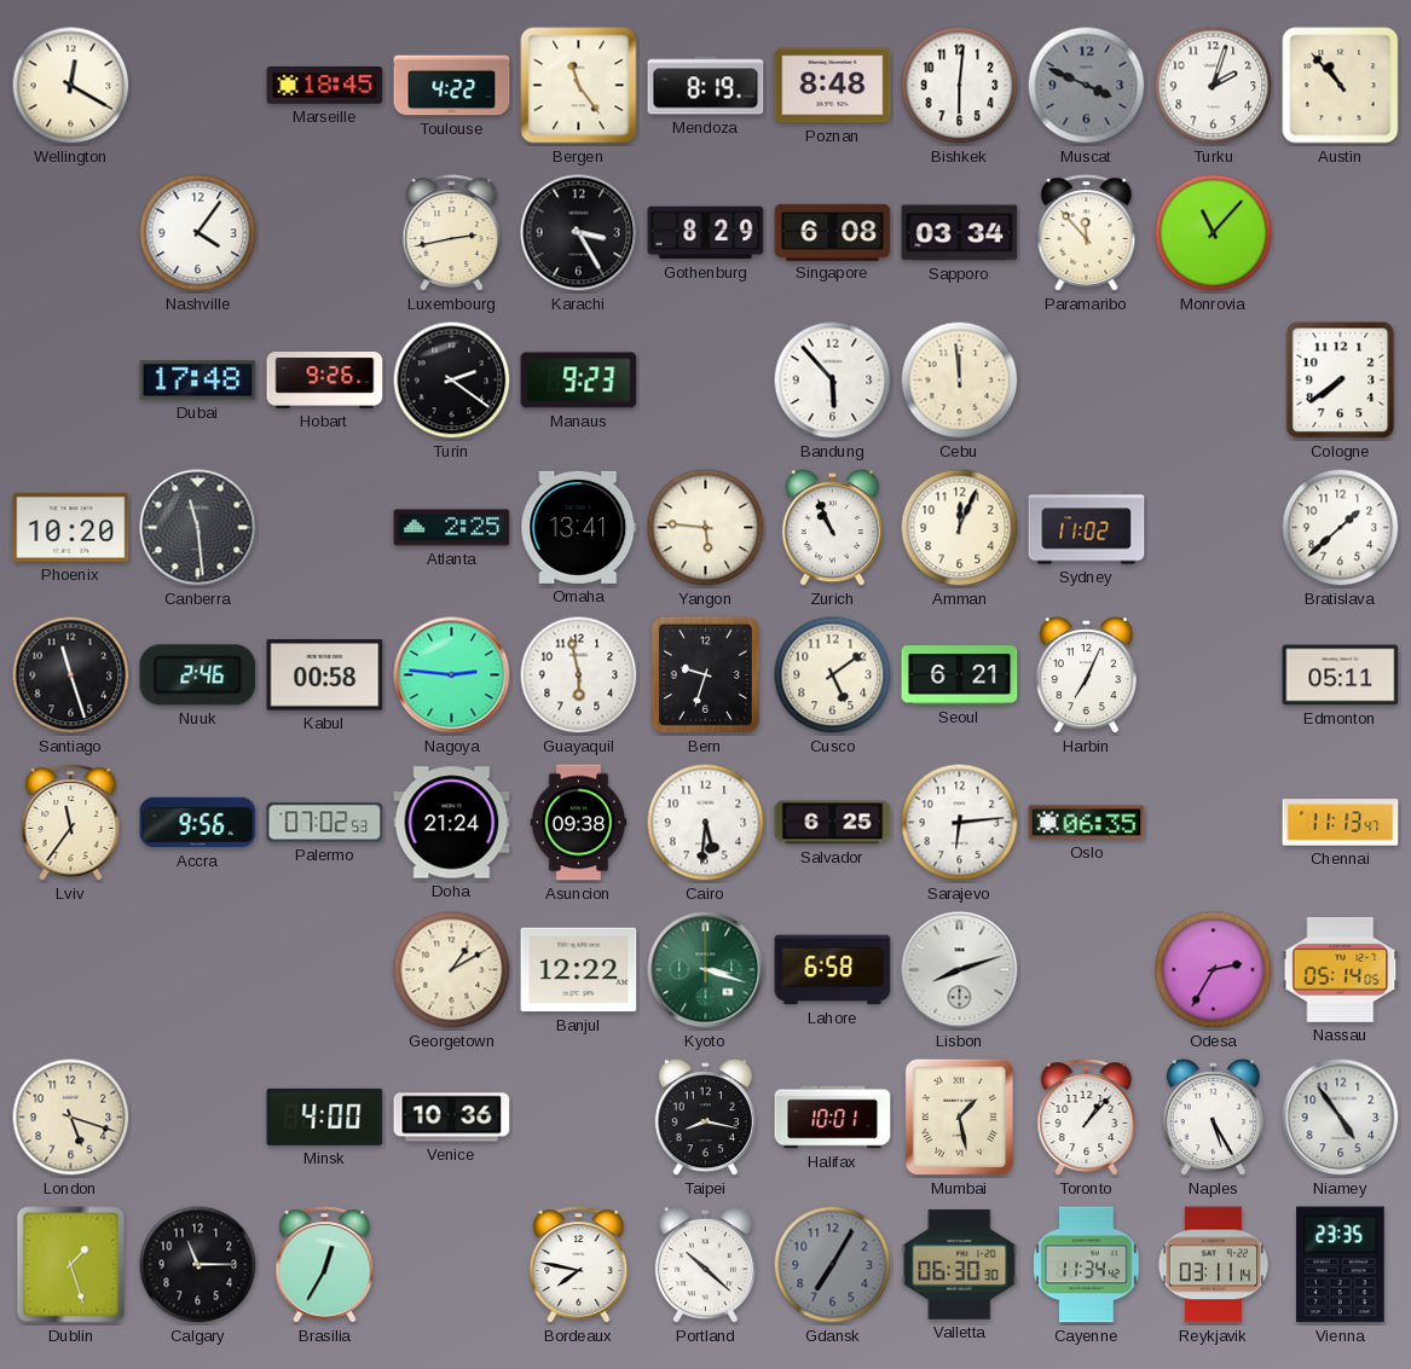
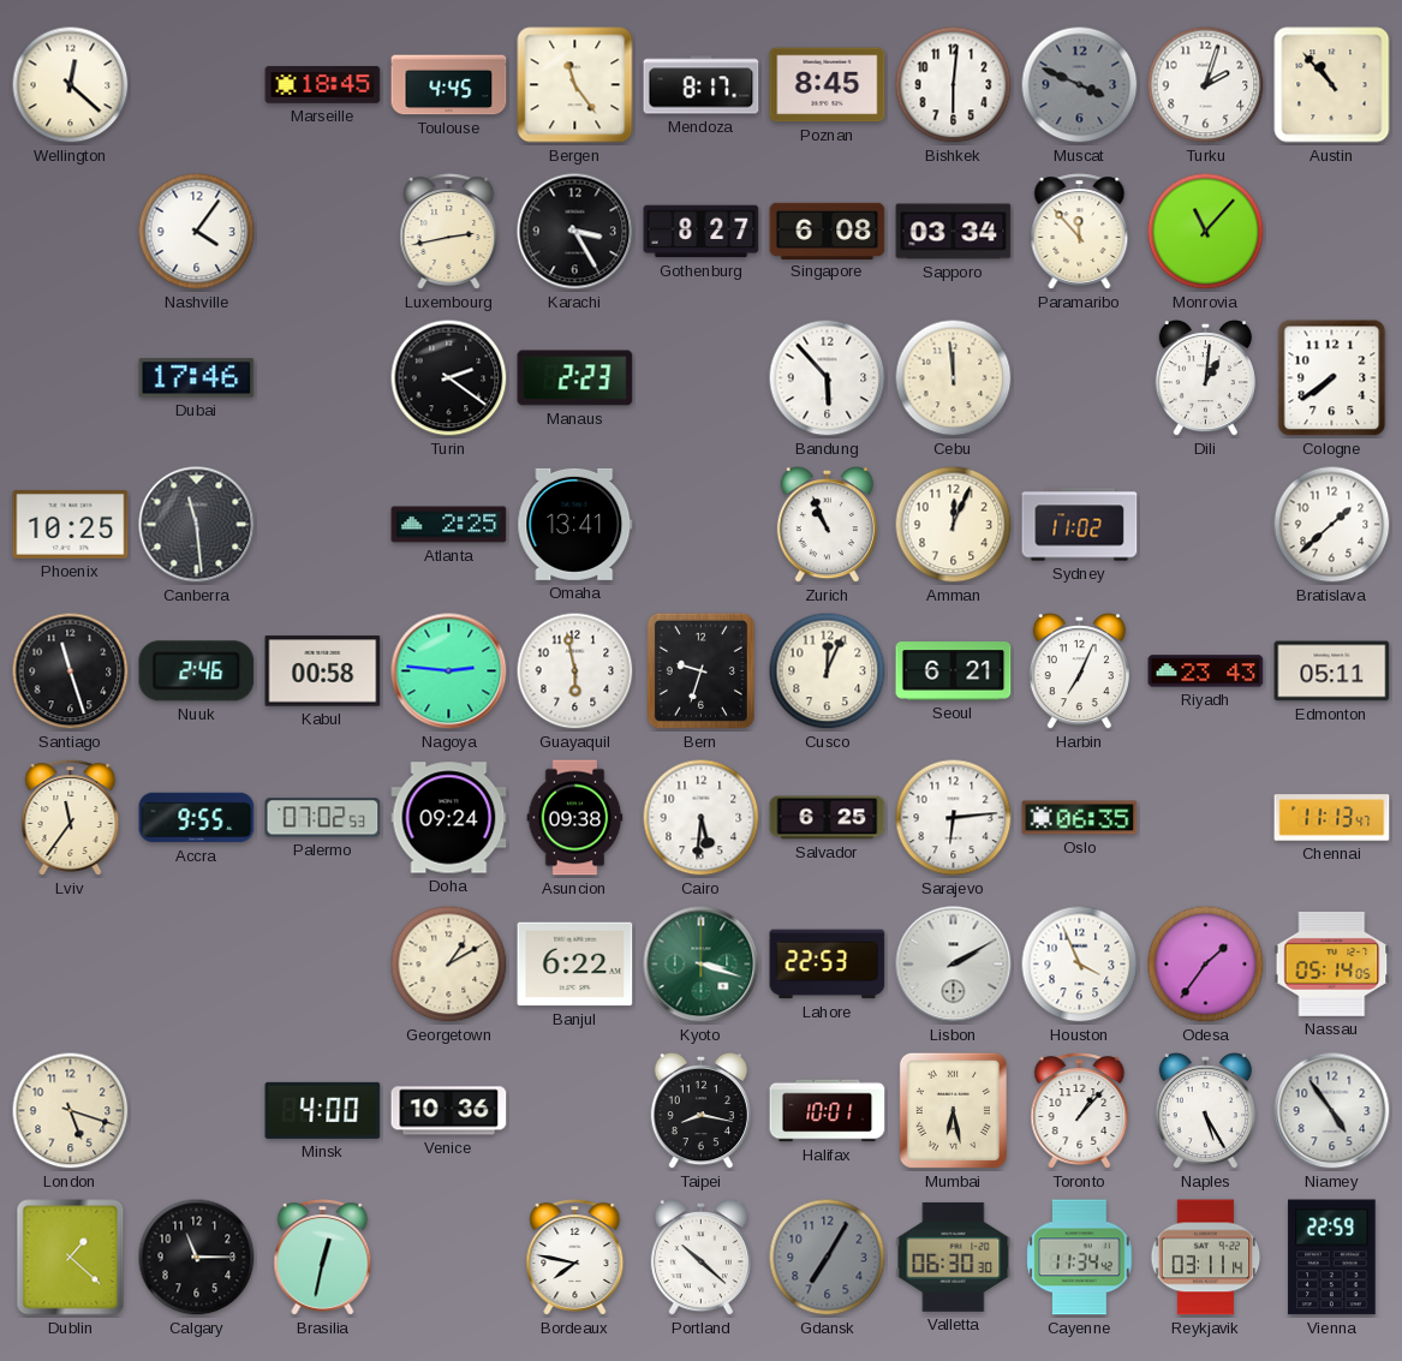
Wellington: 12:20 -> 12:22
Toulouse: 4:22 -> 4:45
Mendoza: 8:19 -> 8:17
Poznan: 8:48 -> 8:45
Gothenburg: 8:29 -> 8:27
Dubai: 17:48 -> 17:46
Hobart: 9:26 -> none
Manaus: 9:23 -> 2:23
Dili: none -> 1:01
Phoenix: 10:20 -> 10:25
Yangon: 5:46 -> none
Cusco: 5:09 -> 12:04
Riyadh: none -> 23:43
Accra: 9:56 -> 9:55
Doha: 21:24 -> 09:24
Banjul: 12:22 -> 6:22
Lahore: 6:58 -> 22:53
Lisbon: 8:12 -> 2:10
Houston: none -> 3:56
Odesa: 2:35 -> 1:36
Mumbai: 1:28 -> 6:28
Dublin: 1:27 -> 1:22
Brasilia: 12:35 -> 12:32
Vienna: 23:35 -> 22:59
